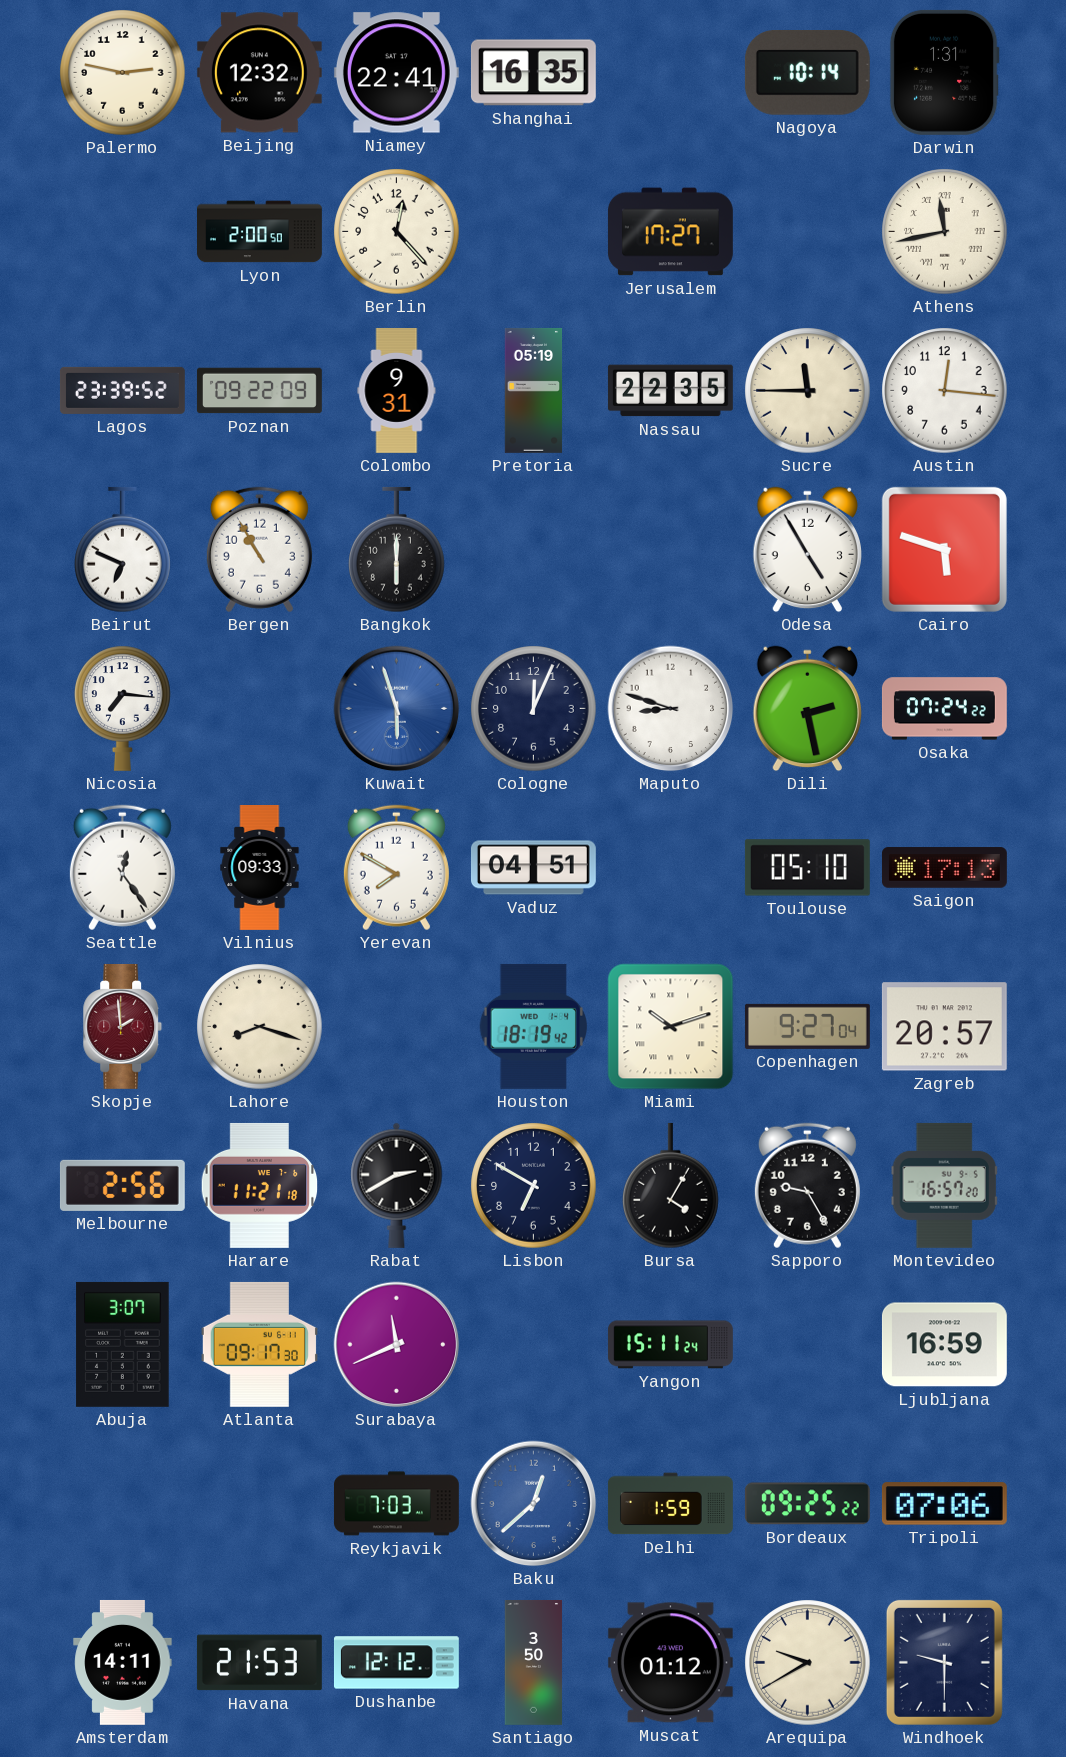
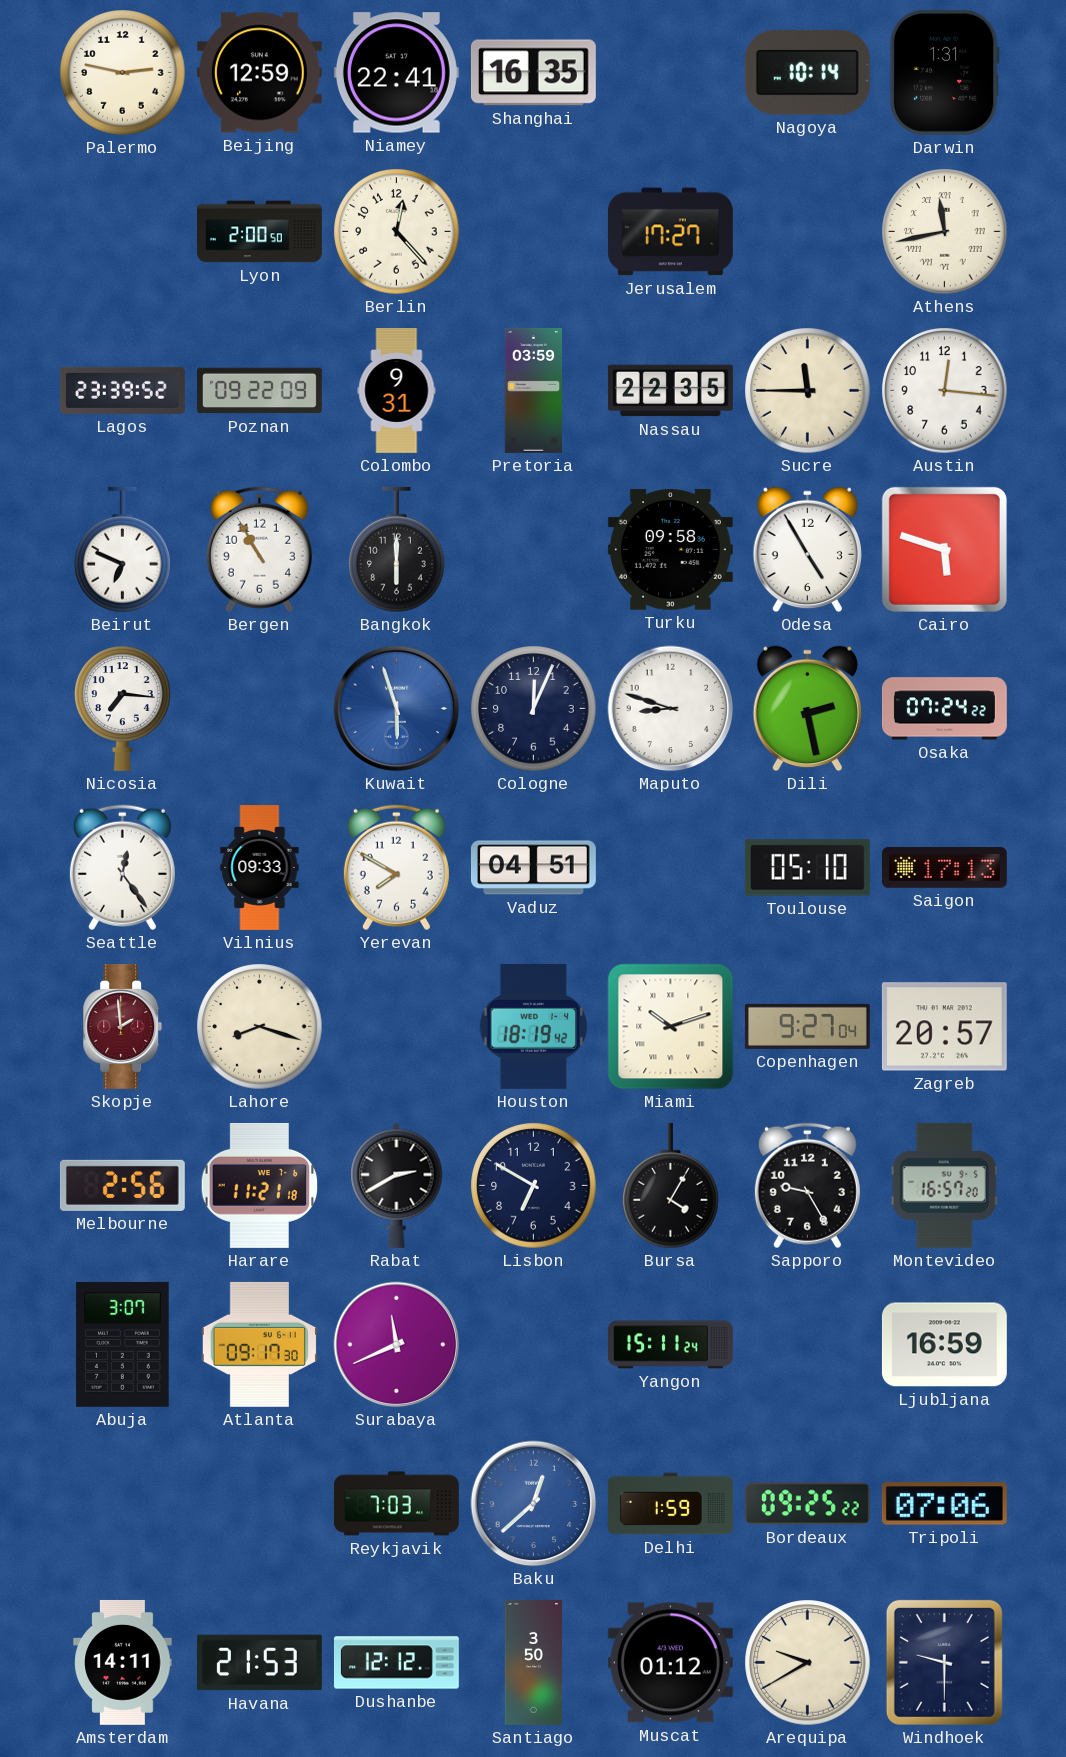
Beijing: 12:32 -> 12:59
Pretoria: 05:19 -> 03:59
Turku: none -> 09:58
